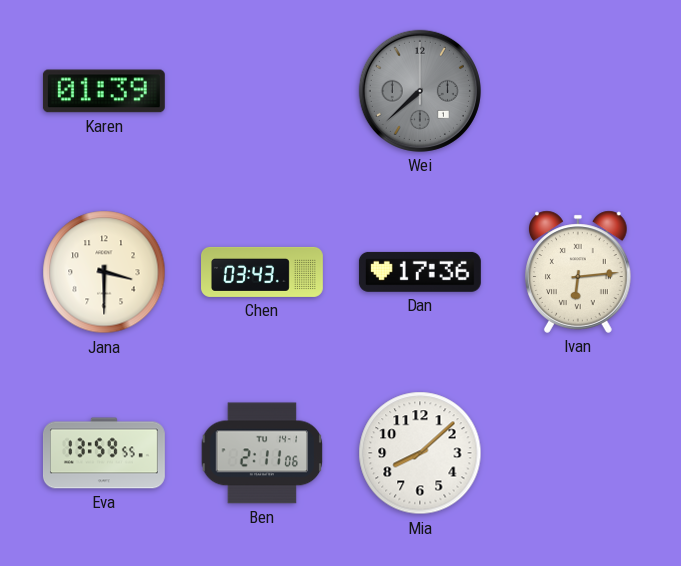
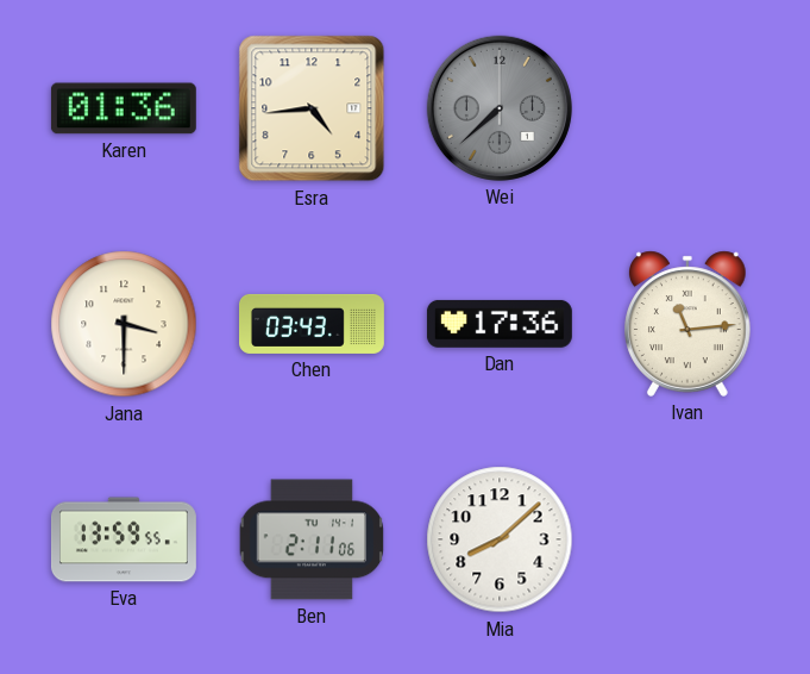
Karen: 01:39 -> 01:36
Esra: none -> 4:44
Ivan: 6:14 -> 11:14
